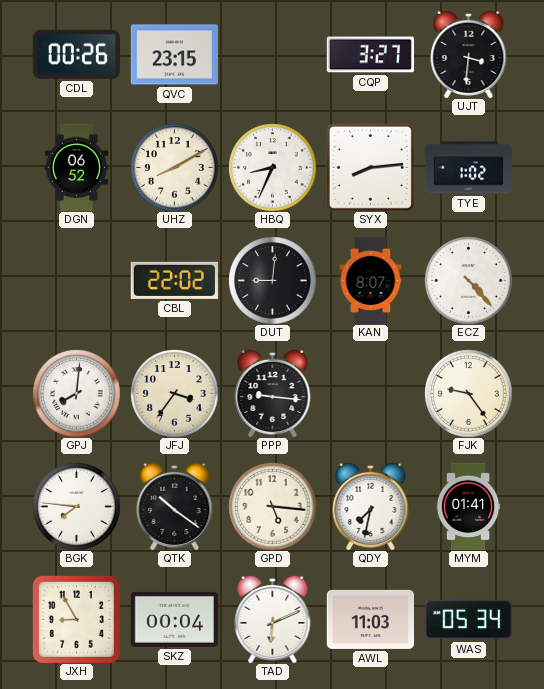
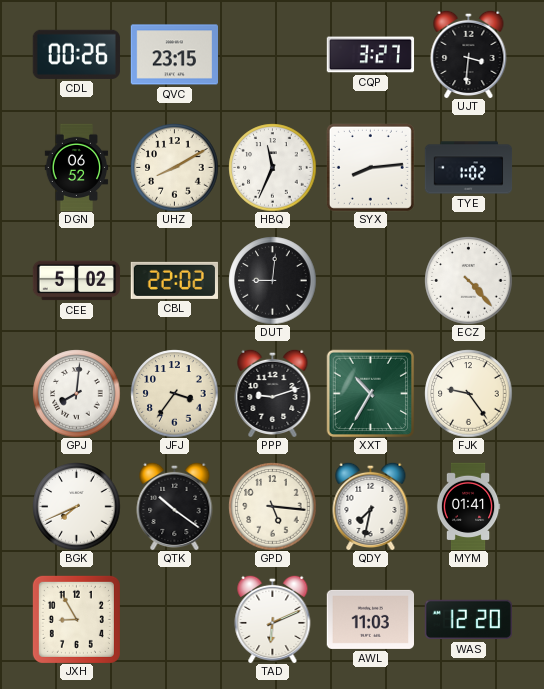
HBQ: 8:34 -> 11:34
CEE: none -> 5:02
KAN: 8:07 -> none
PPP: 9:16 -> 9:12
XXT: none -> 10:35
BGK: 7:46 -> 7:41
SKZ: 00:04 -> none
WAS: 05:34 -> 12:20
